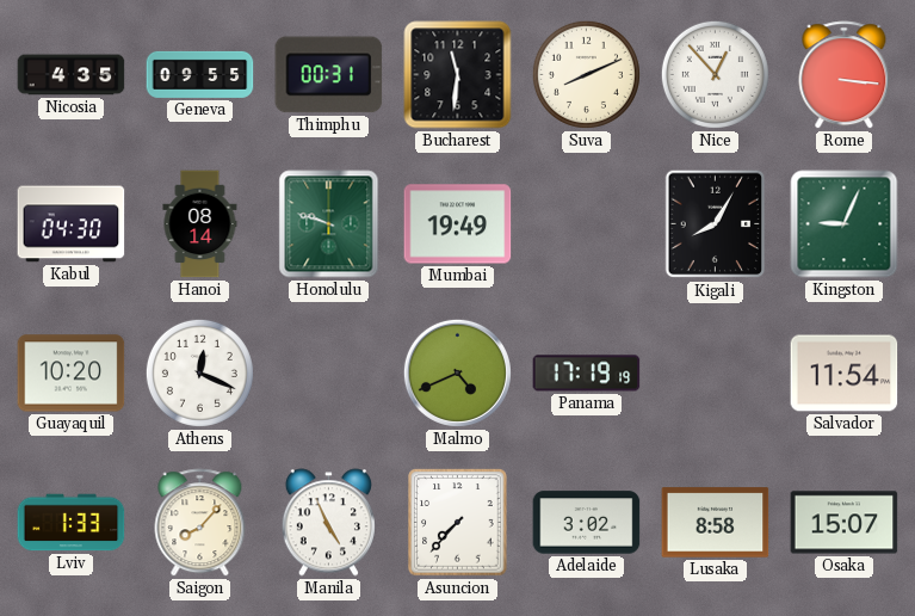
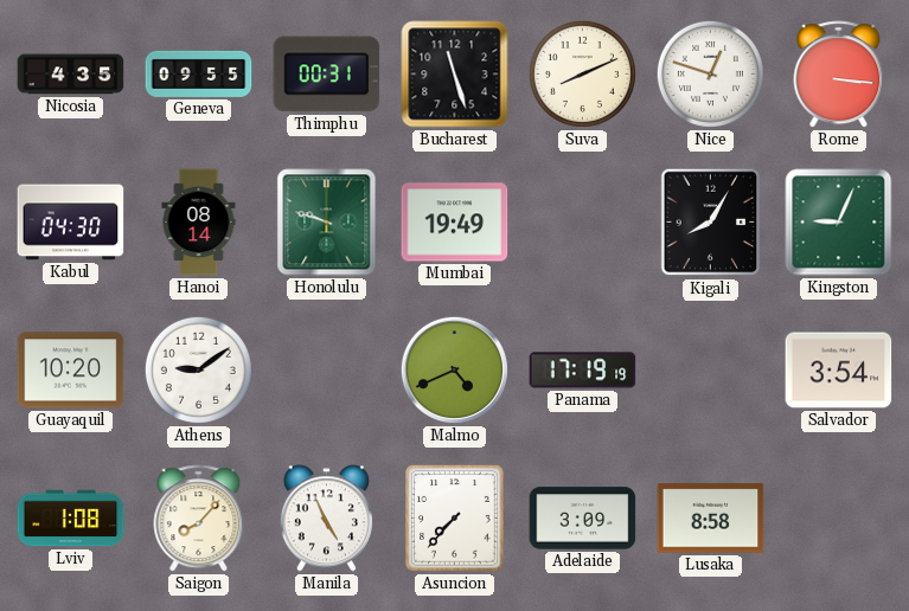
Bucharest: 11:31 -> 11:27
Nice: 12:53 -> 12:48
Athens: 12:19 -> 9:09
Salvador: 11:54 -> 3:54
Lviv: 1:33 -> 1:08
Adelaide: 3:02 -> 3:09
Osaka: 15:07 -> none
